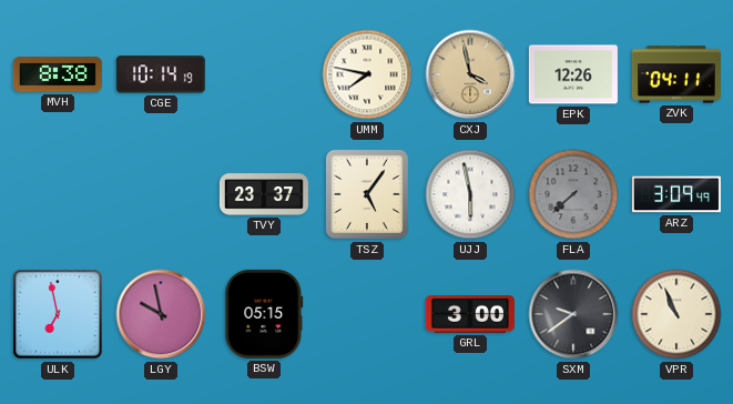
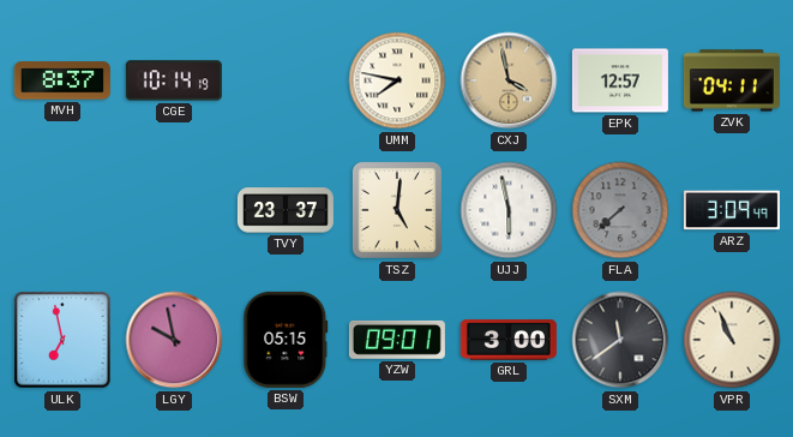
MVH: 8:38 -> 8:37
EPK: 12:26 -> 12:57
TSZ: 5:06 -> 5:01
YZW: none -> 09:01
SXM: 9:39 -> 11:39
